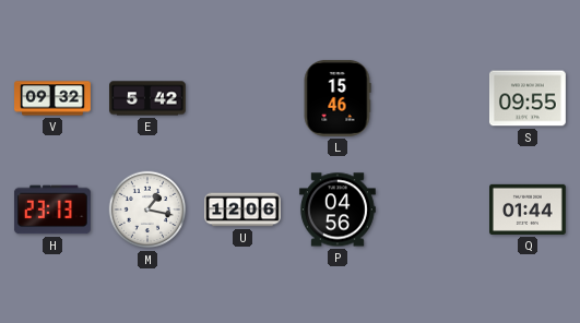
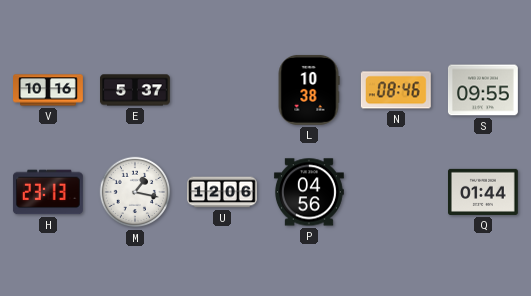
V: 09:32 -> 10:16
E: 5:42 -> 5:37
L: 15:46 -> 10:38
N: none -> 08:46
